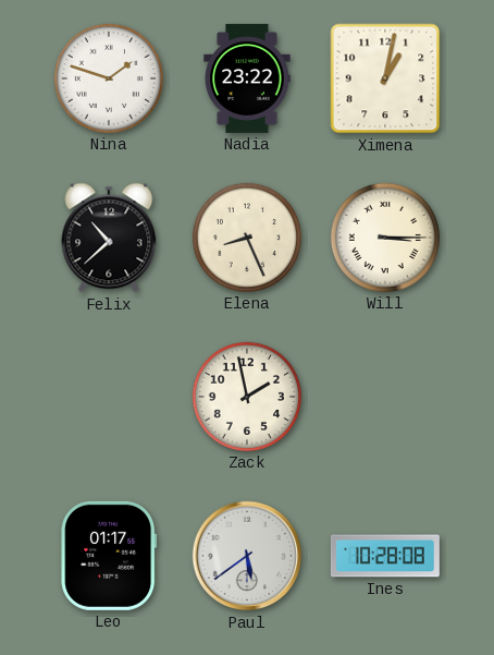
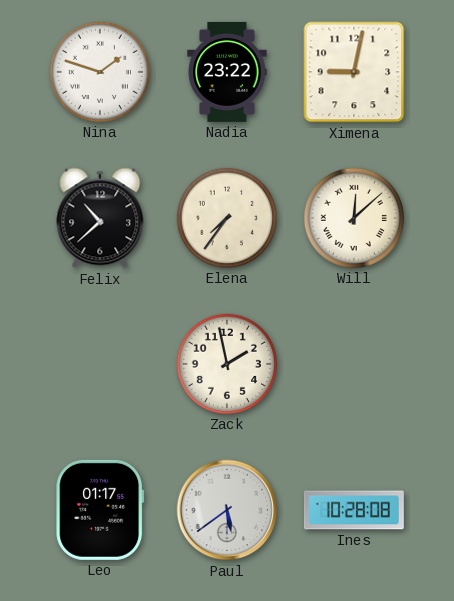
Ximena: 1:02 -> 9:02
Elena: 8:26 -> 7:36
Will: 3:15 -> 12:08
